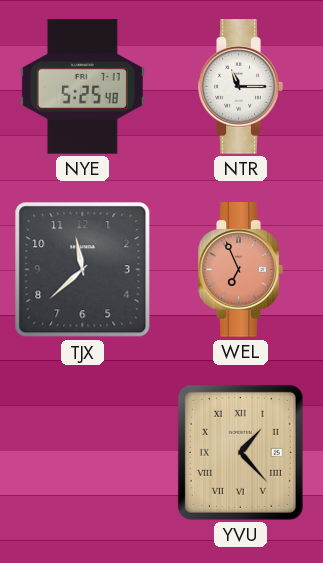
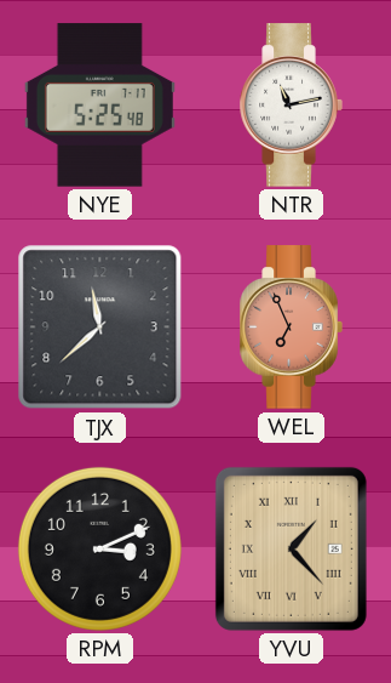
NTR: 11:15 -> 11:13
RPM: none -> 3:11
